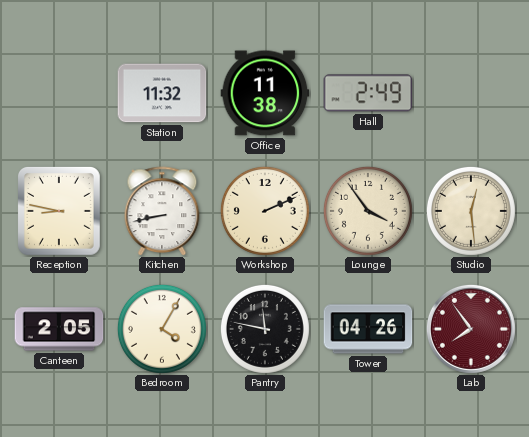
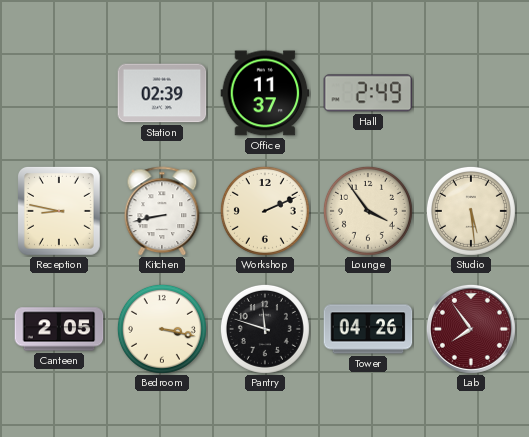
Station: 11:32 -> 02:39
Office: 11:38 -> 11:37
Studio: 12:29 -> 5:29
Bedroom: 4:05 -> 3:17
Pantry: 11:47 -> 11:48
